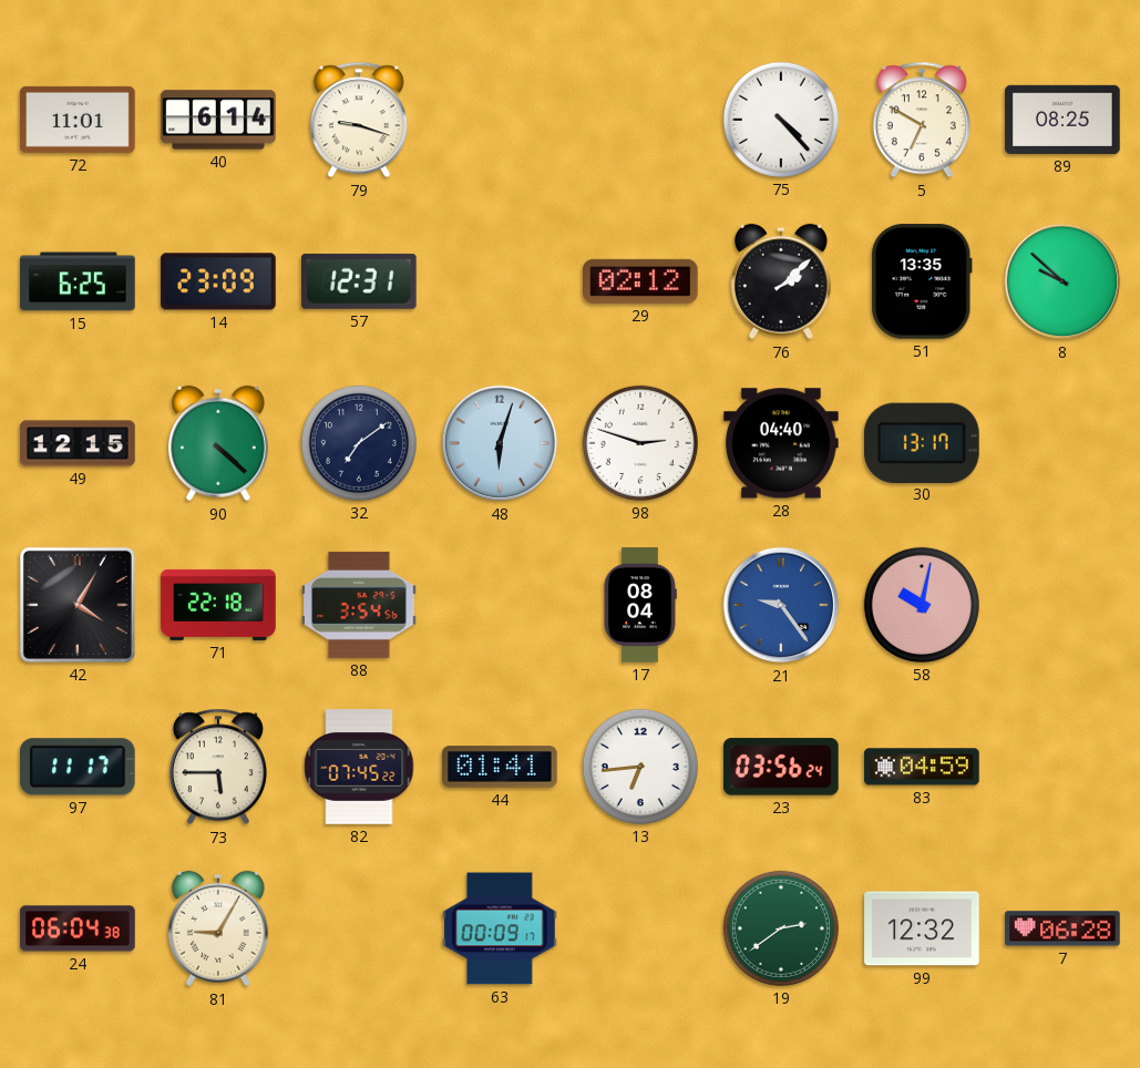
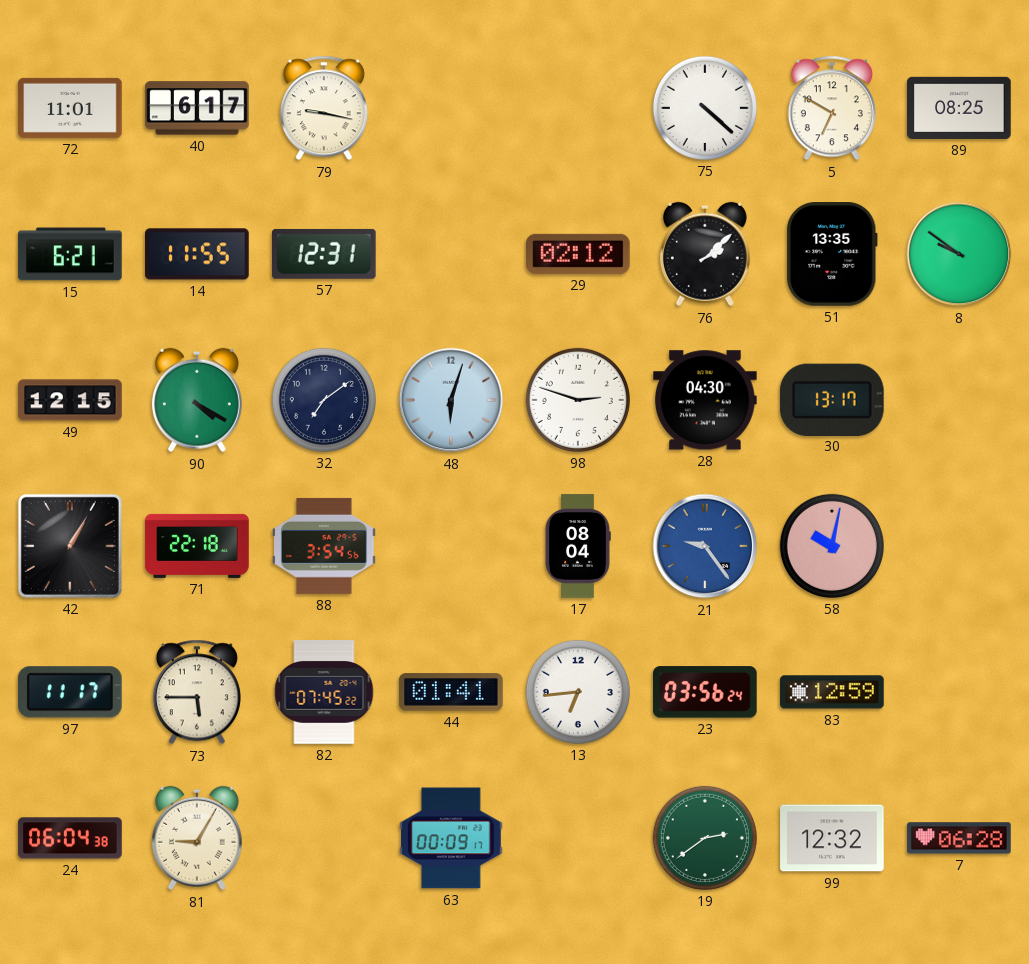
40: 6:14 -> 6:17
79: 9:18 -> 9:17
75: 4:23 -> 4:22
15: 6:25 -> 6:21
14: 23:09 -> 11:55
8: 9:52 -> 9:51
90: 4:22 -> 4:20
28: 04:40 -> 04:30
42: 4:05 -> 1:05
83: 04:59 -> 12:59
